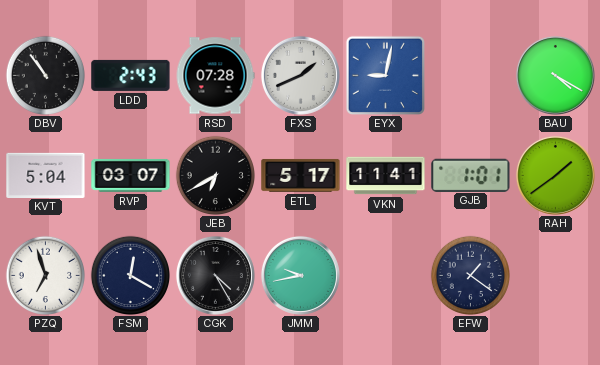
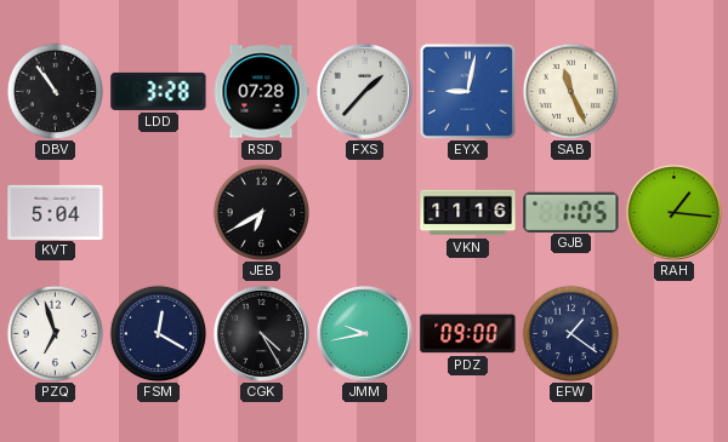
LDD: 2:43 -> 3:28
FXS: 1:41 -> 1:37
SAB: none -> 11:26
BAU: 4:20 -> none
RVP: 03:07 -> none
ETL: 5:17 -> none
VKN: 11:41 -> 11:16
GJB: 1:01 -> 1:05
RAH: 1:39 -> 1:16
PDZ: none -> 09:00
